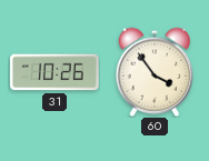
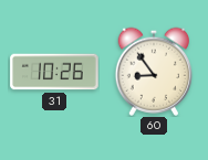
60: 3:54 -> 8:54
